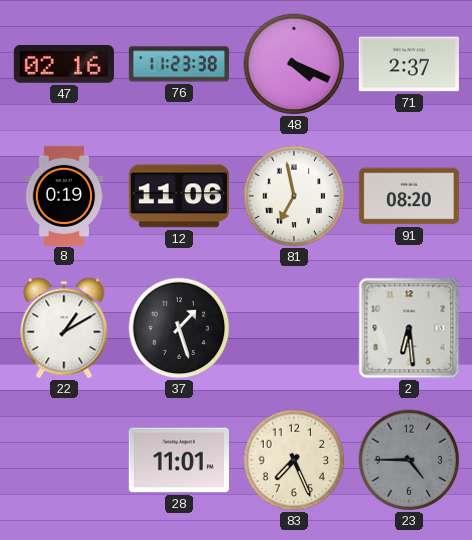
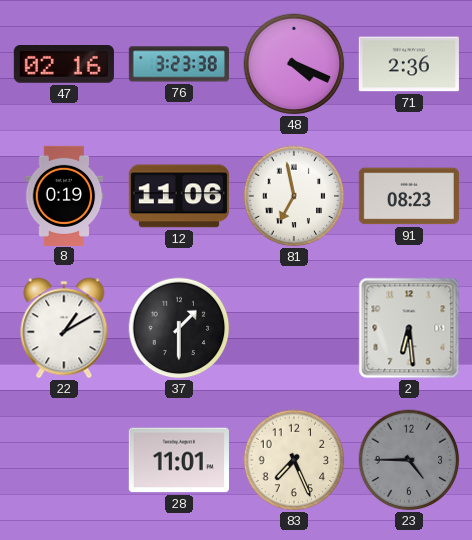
76: 11:23 -> 3:23
71: 2:37 -> 2:36
91: 08:20 -> 08:23
37: 1:27 -> 1:30
